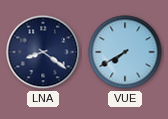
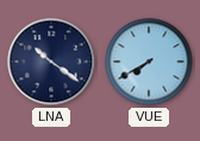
LNA: 8:21 -> 10:21
